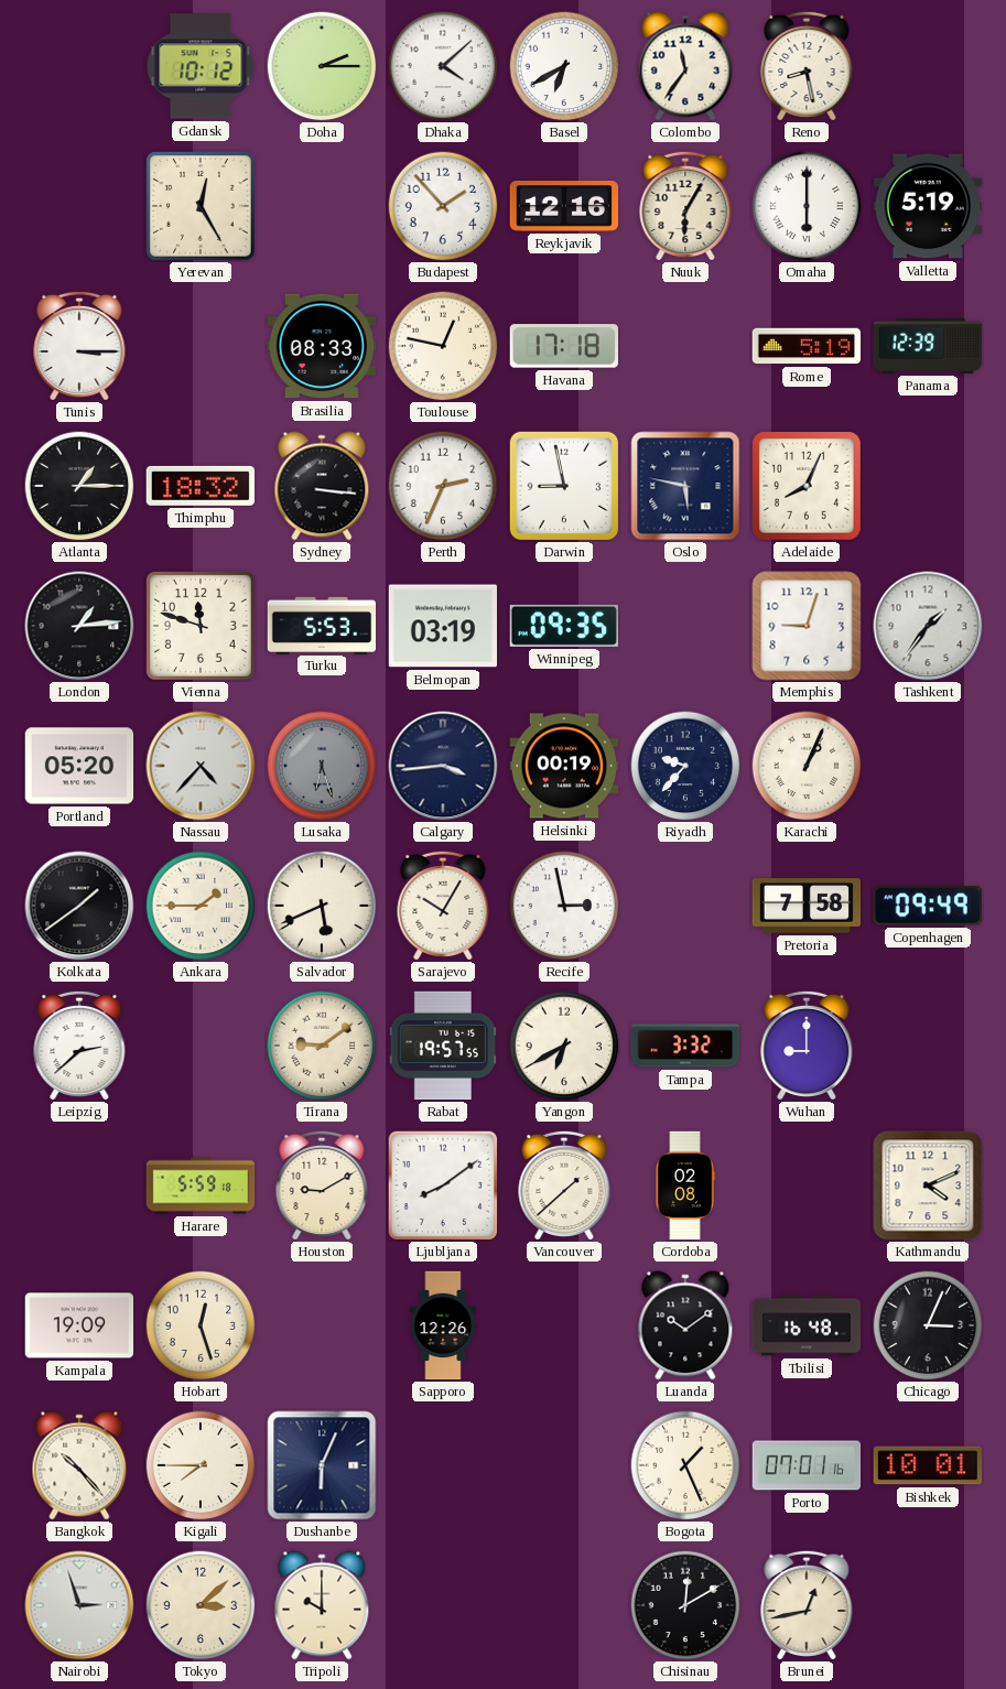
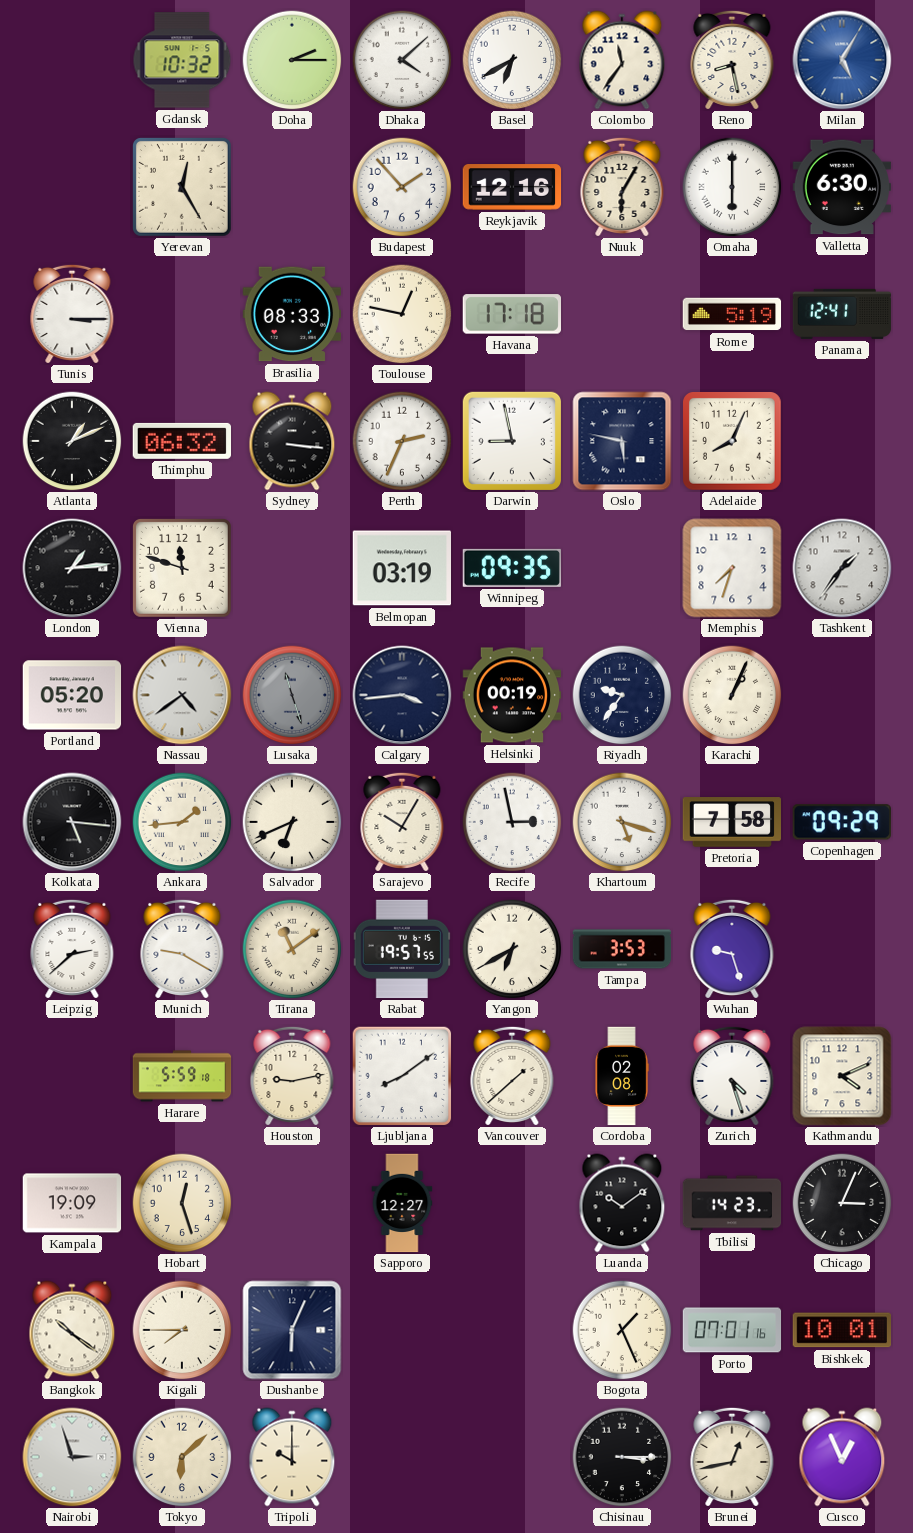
Gdansk: 10:12 -> 10:32
Milan: none -> 5:05
Valletta: 5:19 -> 6:30
Panama: 12:39 -> 12:41
Atlanta: 1:15 -> 1:11
Thimphu: 18:32 -> 06:32
Turku: 5:53 -> none
Memphis: 9:03 -> 7:33
Nassau: 4:37 -> 4:39
Lusaka: 6:27 -> 11:27
Riyadh: 9:37 -> 9:36
Kolkata: 1:39 -> 5:16
Ankara: 1:45 -> 1:44
Salvador: 5:41 -> 6:41
Khartoum: none -> 5:18
Copenhagen: 09:49 -> 09:29
Munich: none -> 9:20
Tirana: 9:09 -> 11:09
Tampa: 3:32 -> 3:53
Wuhan: 9:00 -> 9:27
Houston: 9:10 -> 9:13
Zurich: none -> 4:27
Sapporo: 12:26 -> 12:27
Tbilisi: 16:48 -> 14:23
Bangkok: 10:23 -> 10:21
Tokyo: 3:08 -> 6:08
Chisinau: 12:10 -> 3:15
Cusco: none -> 12:56
